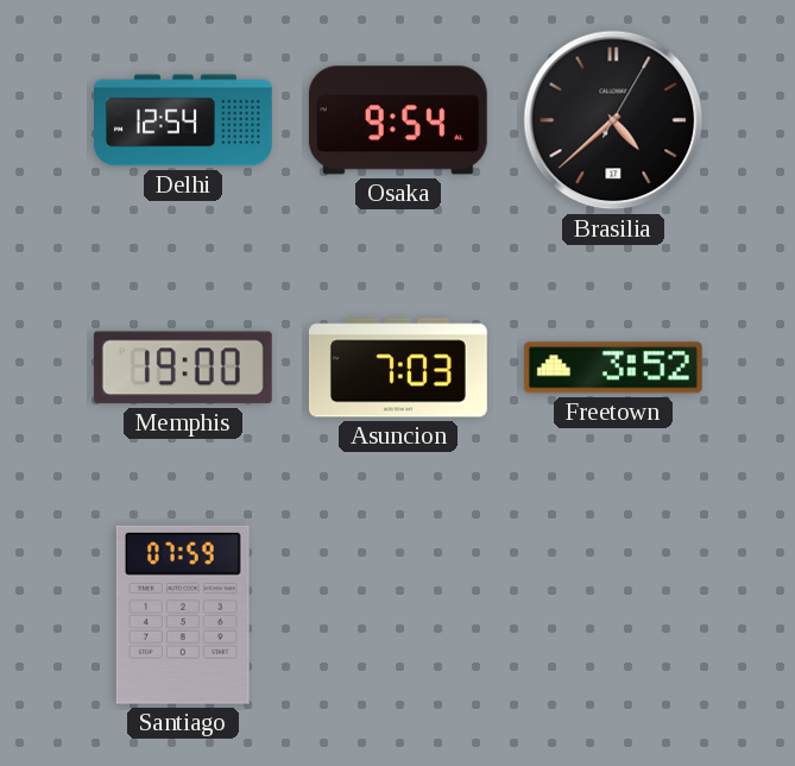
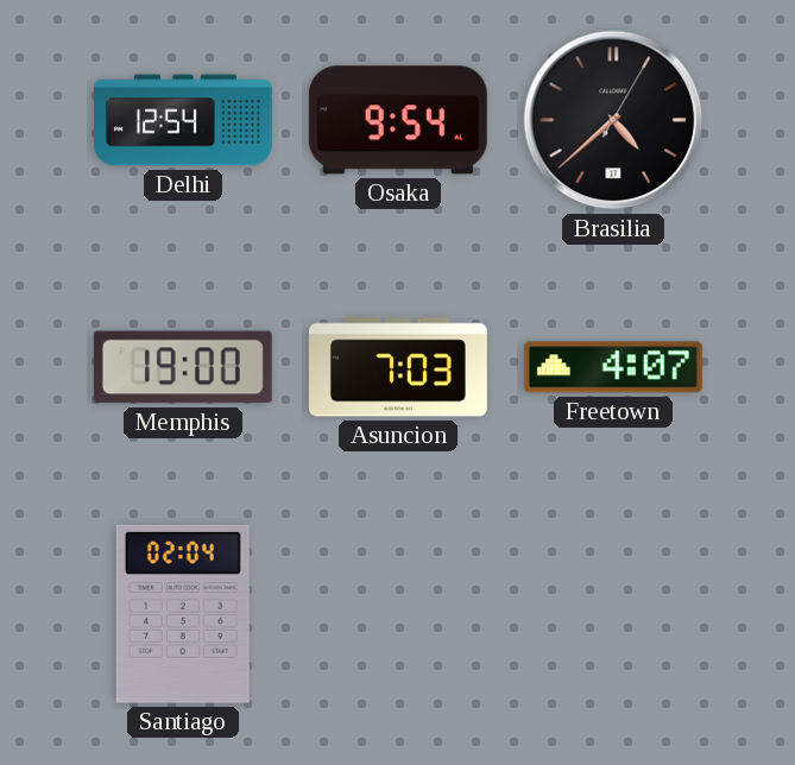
Freetown: 3:52 -> 4:07
Santiago: 07:59 -> 02:04
